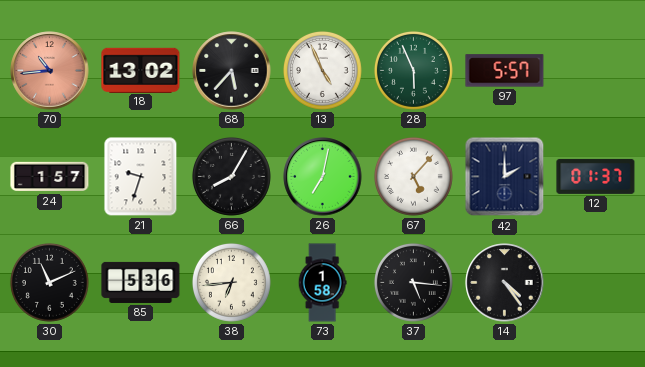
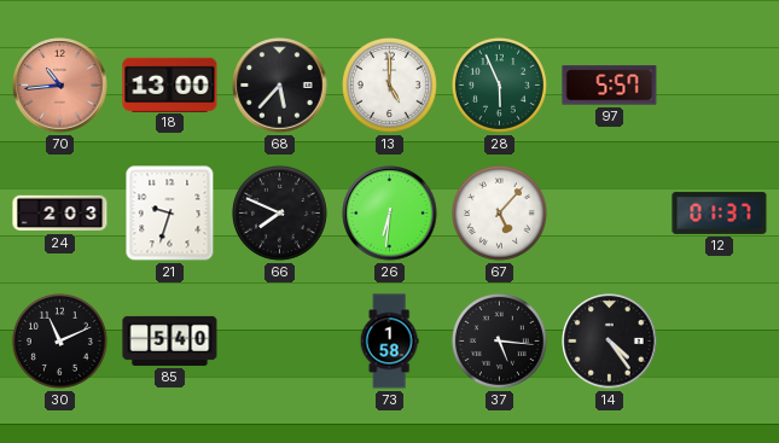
18: 13:02 -> 13:00
13: 4:56 -> 5:00
24: 1:57 -> 2:03
66: 8:05 -> 7:49
26: 7:02 -> 6:31
42: 2:00 -> none
85: 5:36 -> 5:40
38: 6:44 -> none
